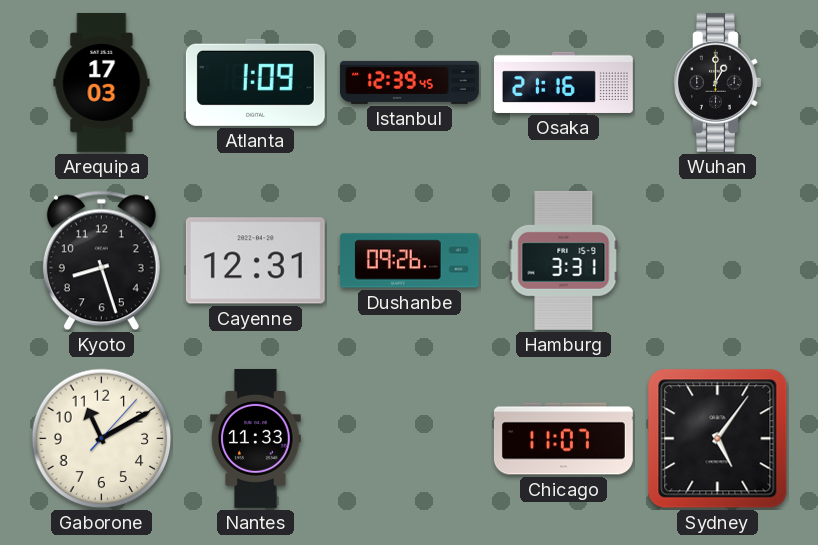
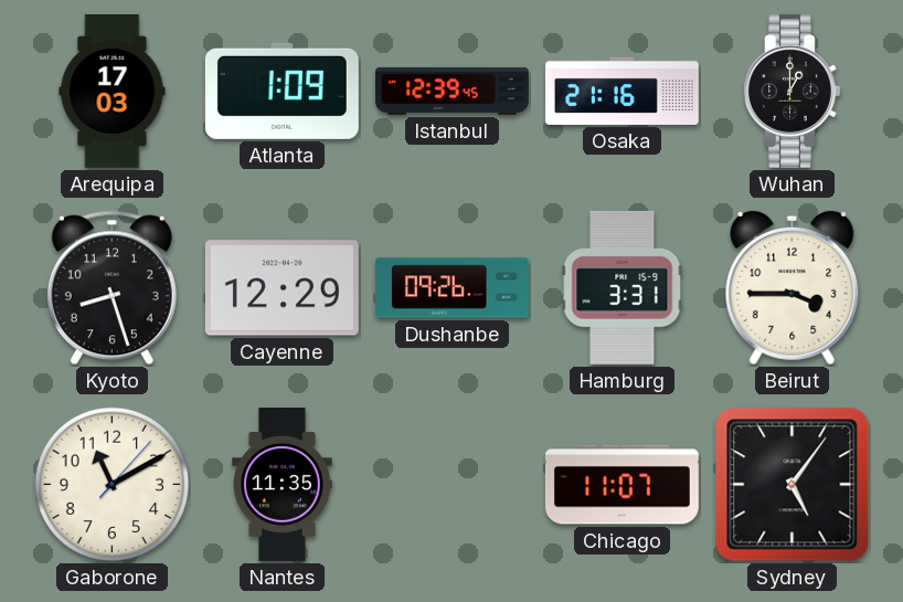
Cayenne: 12:31 -> 12:29
Beirut: none -> 3:45
Nantes: 11:33 -> 11:35
